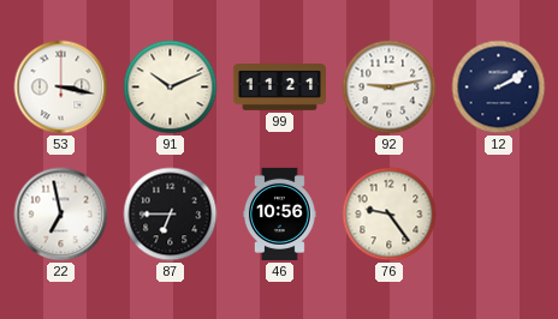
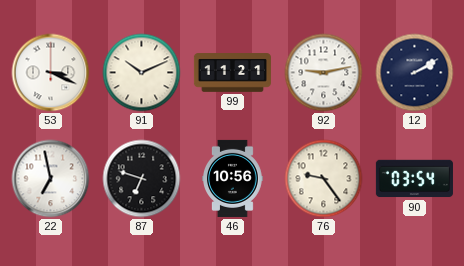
53: 3:17 -> 3:19
87: 6:45 -> 6:48
90: none -> 03:54
